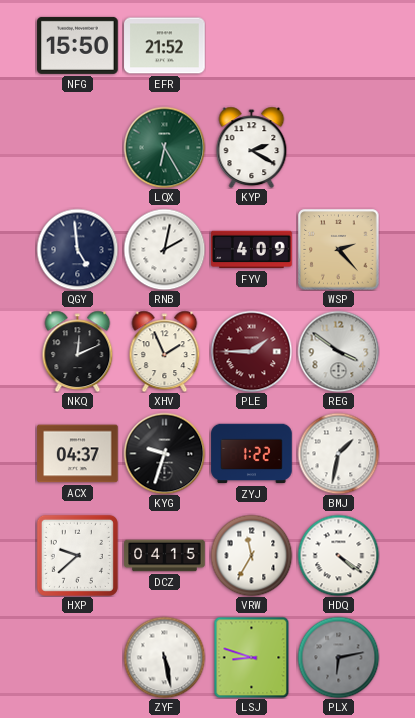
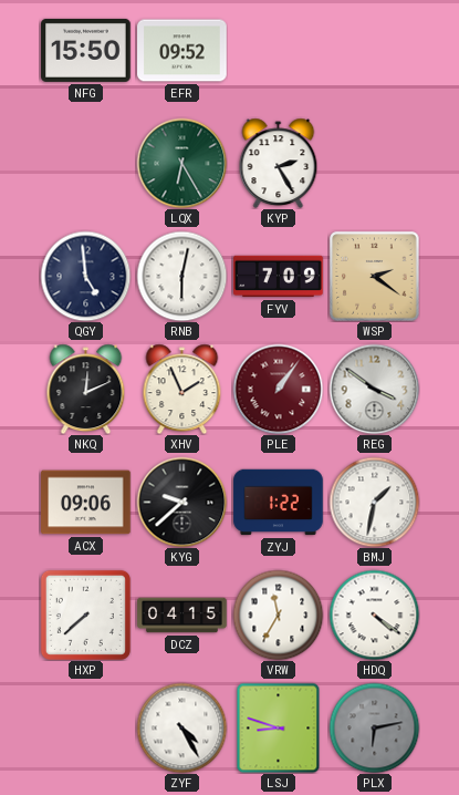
EFR: 21:52 -> 09:52
KYP: 2:20 -> 2:25
RNB: 2:02 -> 6:02
FYV: 4:09 -> 7:09
WSP: 2:23 -> 2:21
PLE: 1:45 -> 1:06
ACX: 04:37 -> 09:06
KYG: 9:33 -> 9:38
HXP: 9:38 -> 7:38
ZYF: 5:28 -> 4:25
